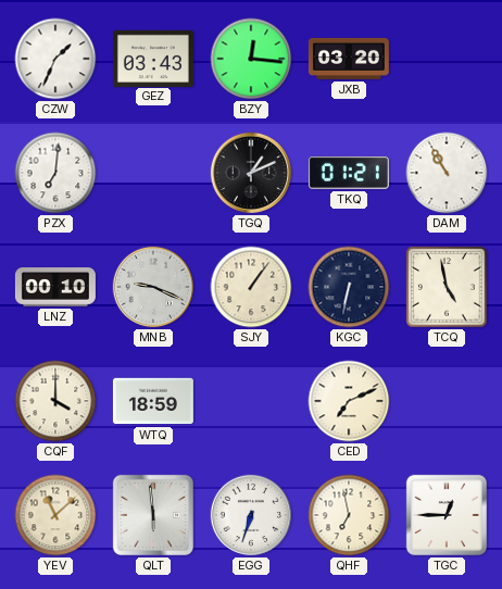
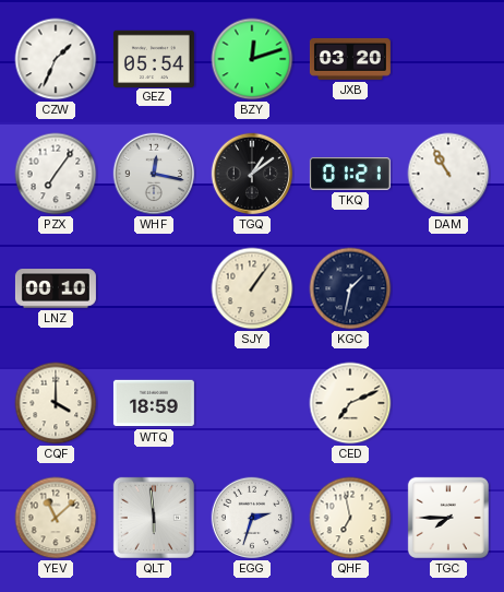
GEZ: 03:43 -> 05:54
BZY: 12:16 -> 12:12
PZX: 7:01 -> 7:06
WHF: none -> 12:17
TGQ: 1:11 -> 1:09
MNB: 9:19 -> none
KGC: 6:32 -> 1:32
TCQ: 4:58 -> none
EGG: 6:33 -> 2:33
TGC: 12:45 -> 7:45
